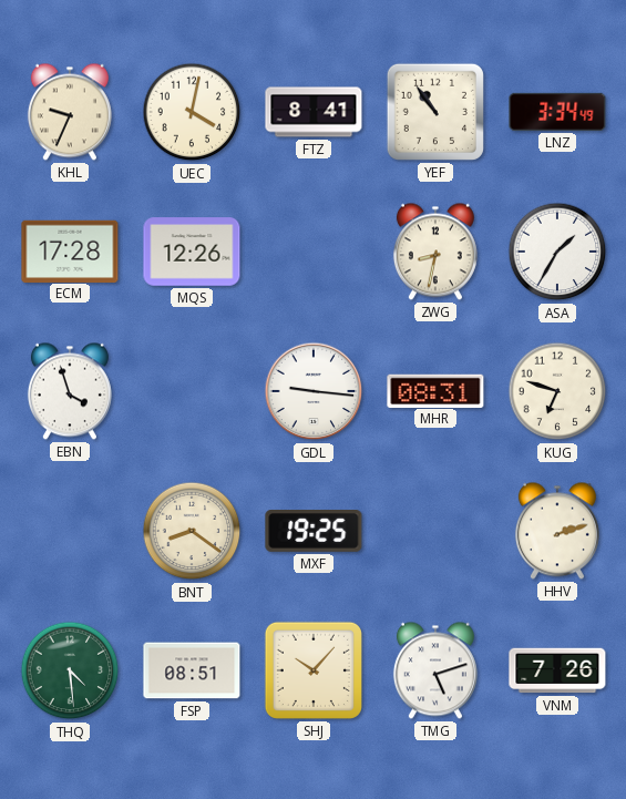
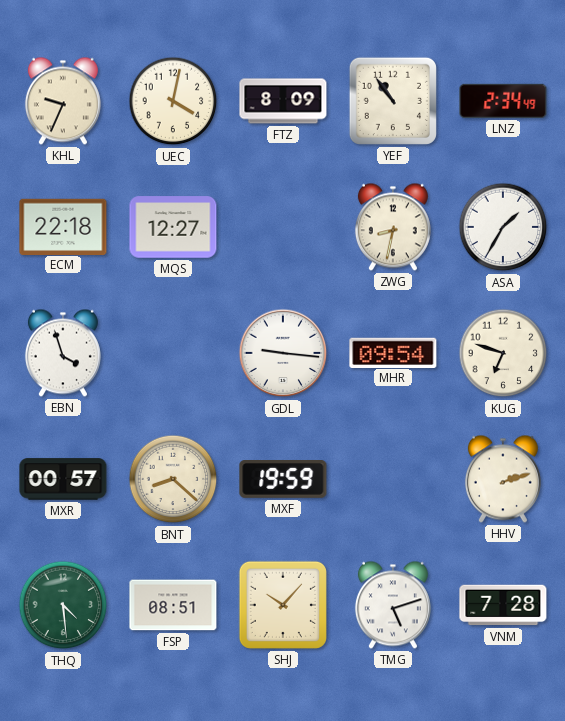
FTZ: 8:41 -> 8:09
LNZ: 3:34 -> 2:34
ECM: 17:28 -> 22:18
MQS: 12:26 -> 12:27
MHR: 08:31 -> 09:54
MXR: none -> 00:57
BNT: 8:21 -> 8:22
MXF: 19:25 -> 19:59
VNM: 7:26 -> 7:28
